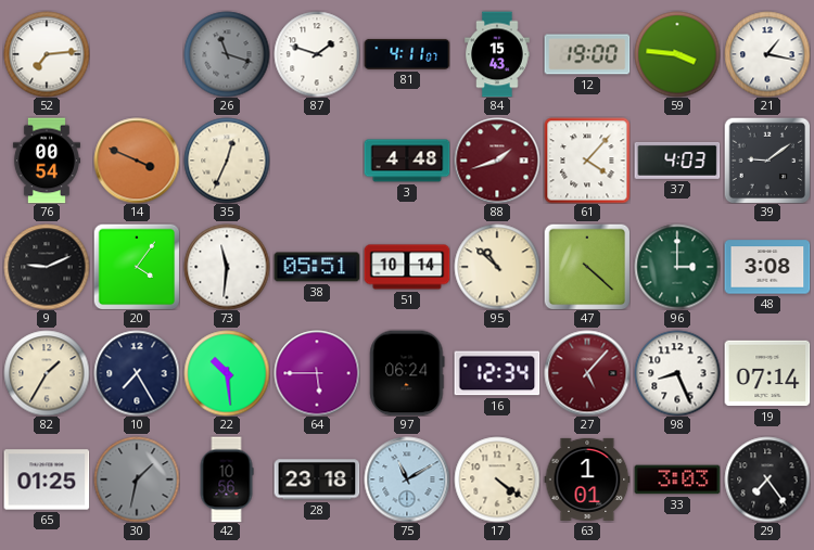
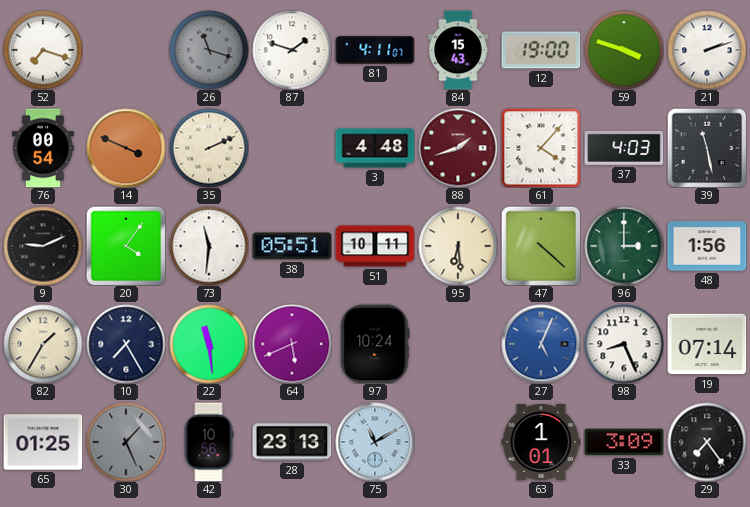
52: 7:14 -> 7:18
59: 3:46 -> 3:48
21: 1:17 -> 2:12
35: 12:34 -> 2:11
39: 9:09 -> 11:28
51: 10:14 -> 10:11
95: 10:52 -> 6:29
48: 3:08 -> 1:56
22: 10:29 -> 11:29
64: 5:45 -> 5:41
97: 06:24 -> 10:24
16: 12:34 -> none
27: 5:07 -> 5:04
27 dial: burgundy -> blue
30: 1:32 -> 1:26
28: 23:18 -> 23:13
17: 4:21 -> none
33: 3:03 -> 3:09
